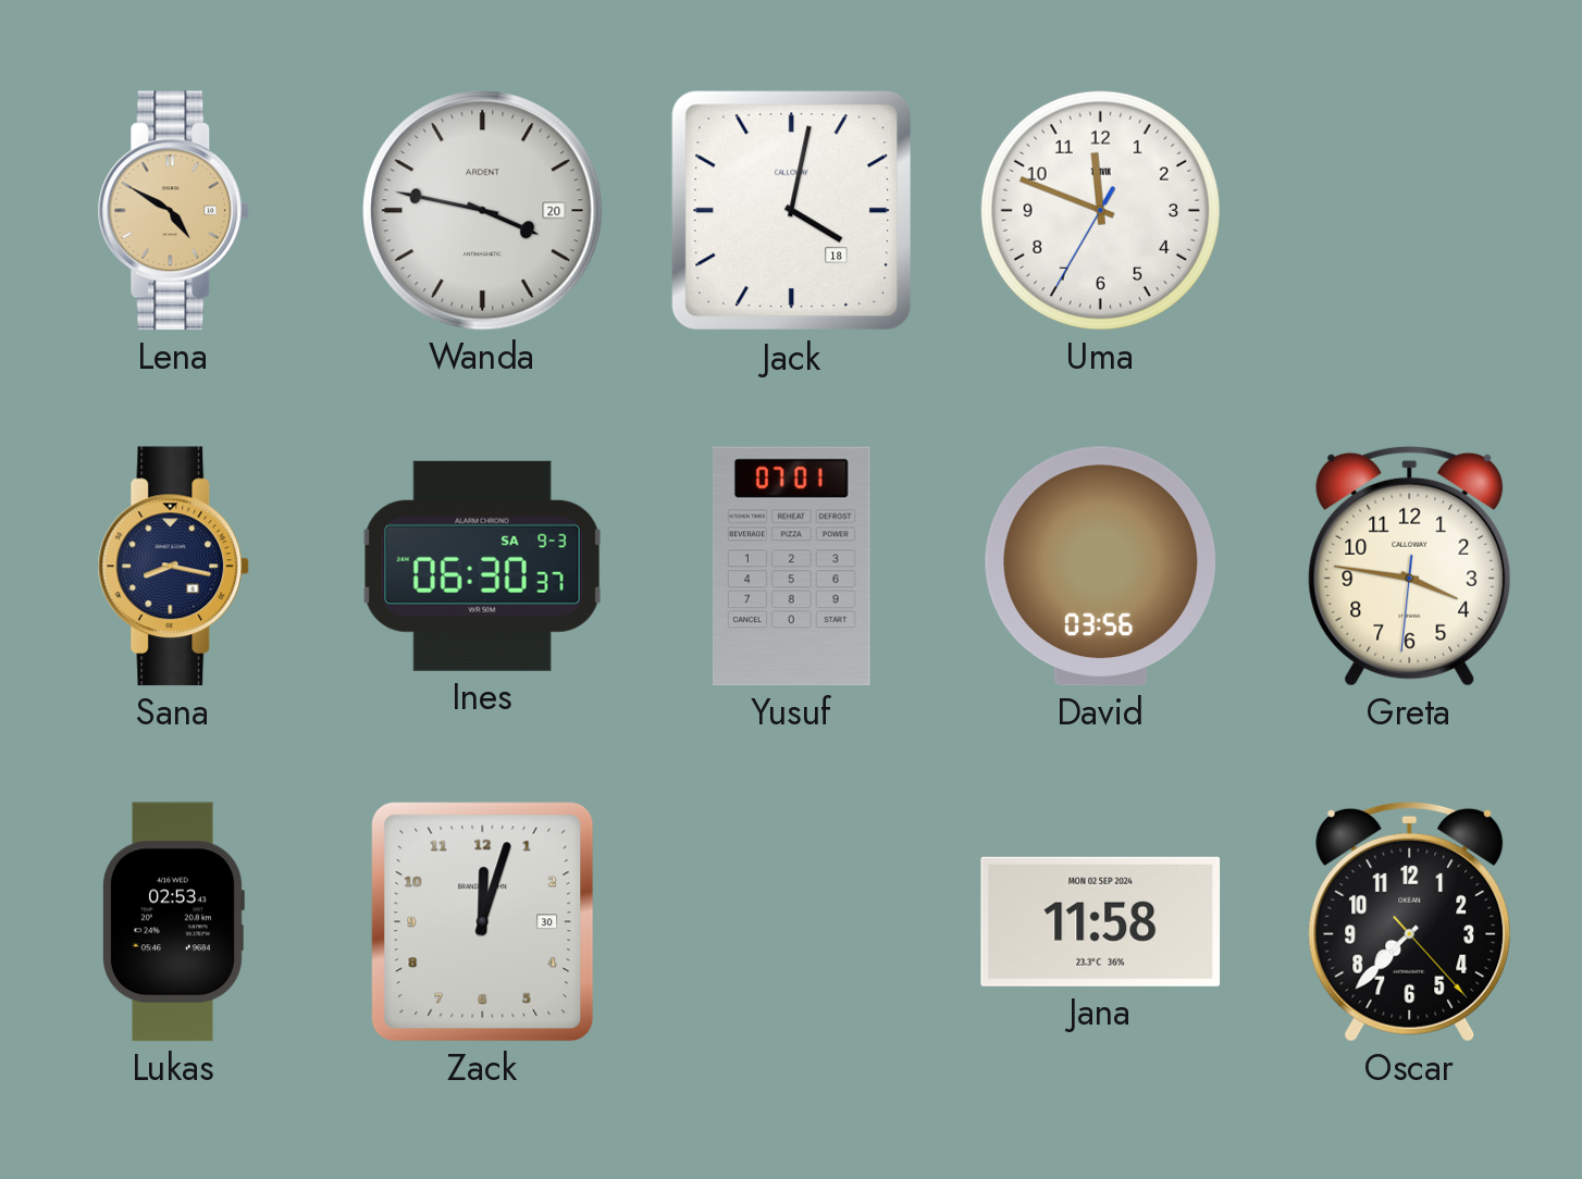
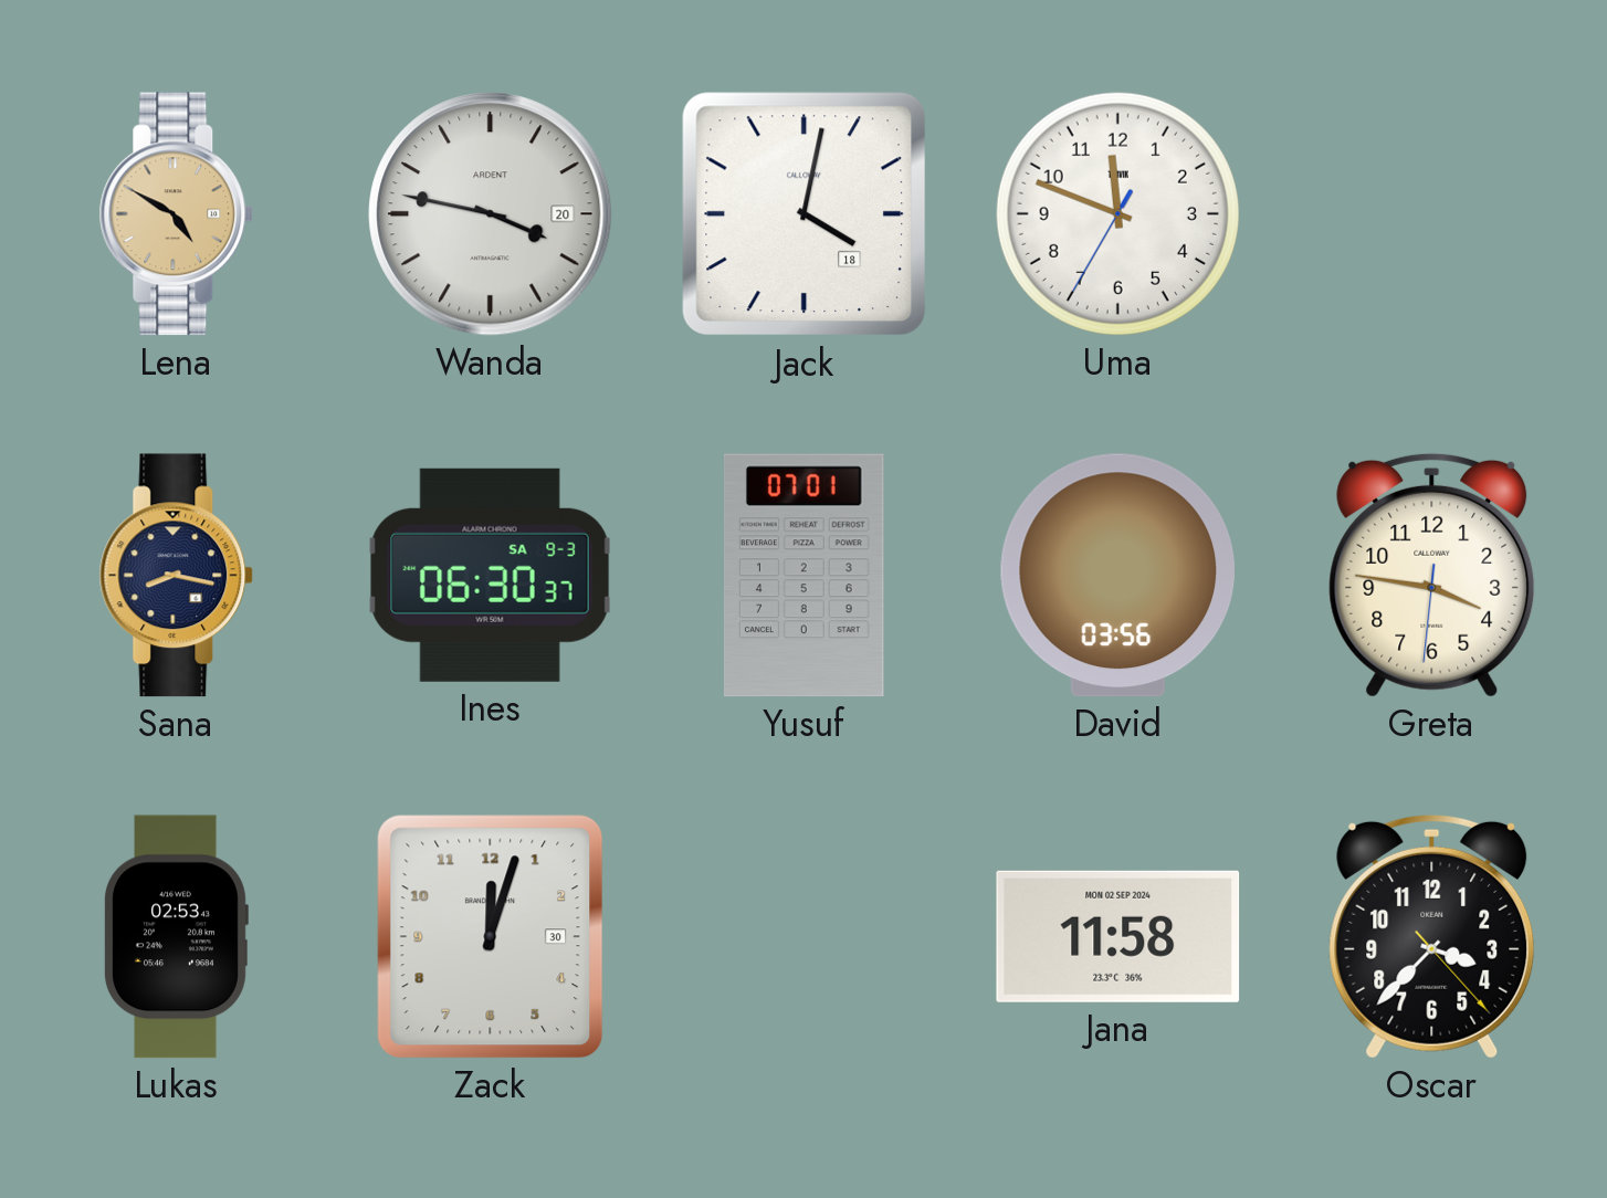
Oscar: 7:37 -> 3:37
